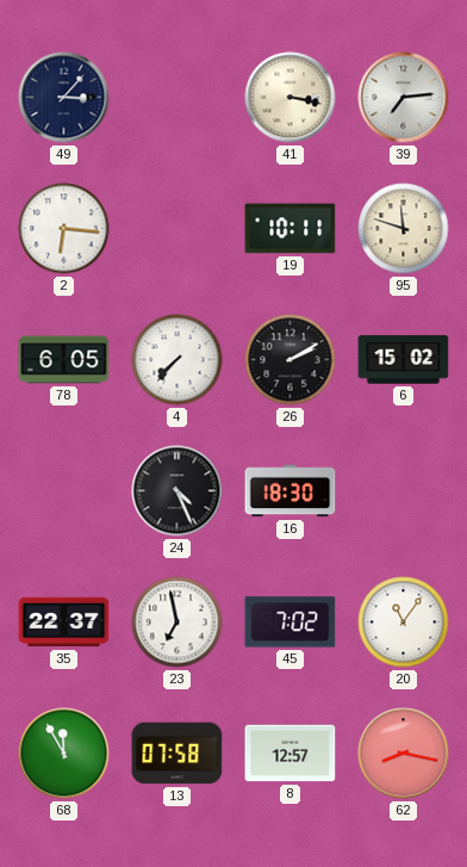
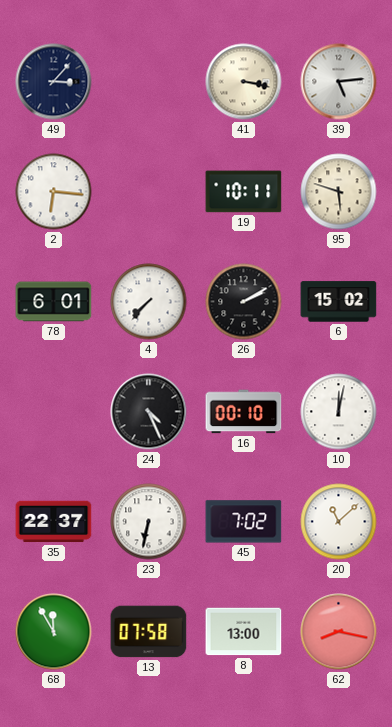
39: 7:14 -> 5:14
95: 11:48 -> 5:48
78: 6:05 -> 6:01
16: 18:30 -> 00:10
10: none -> 12:02
23: 6:58 -> 6:32
20: 11:06 -> 11:08
8: 12:57 -> 13:00
